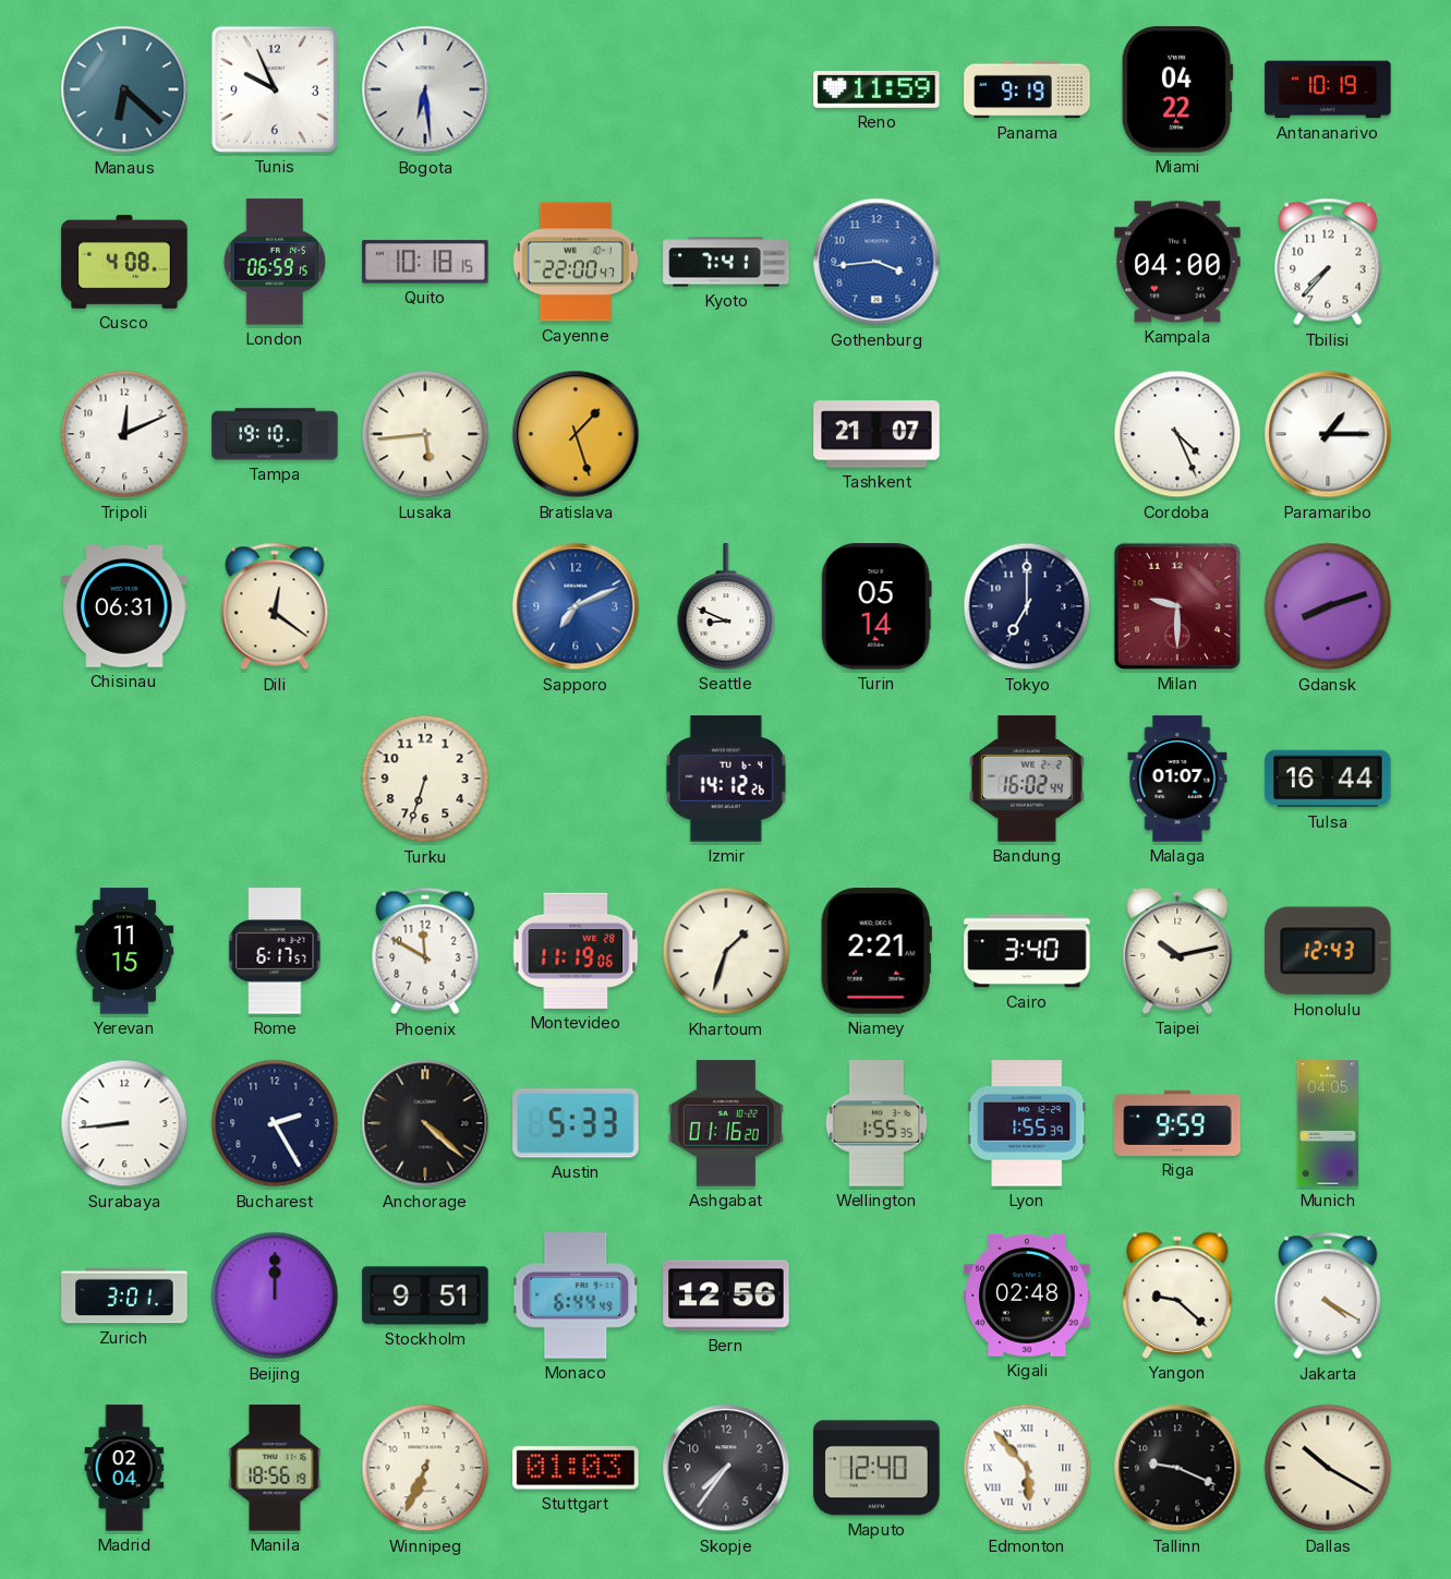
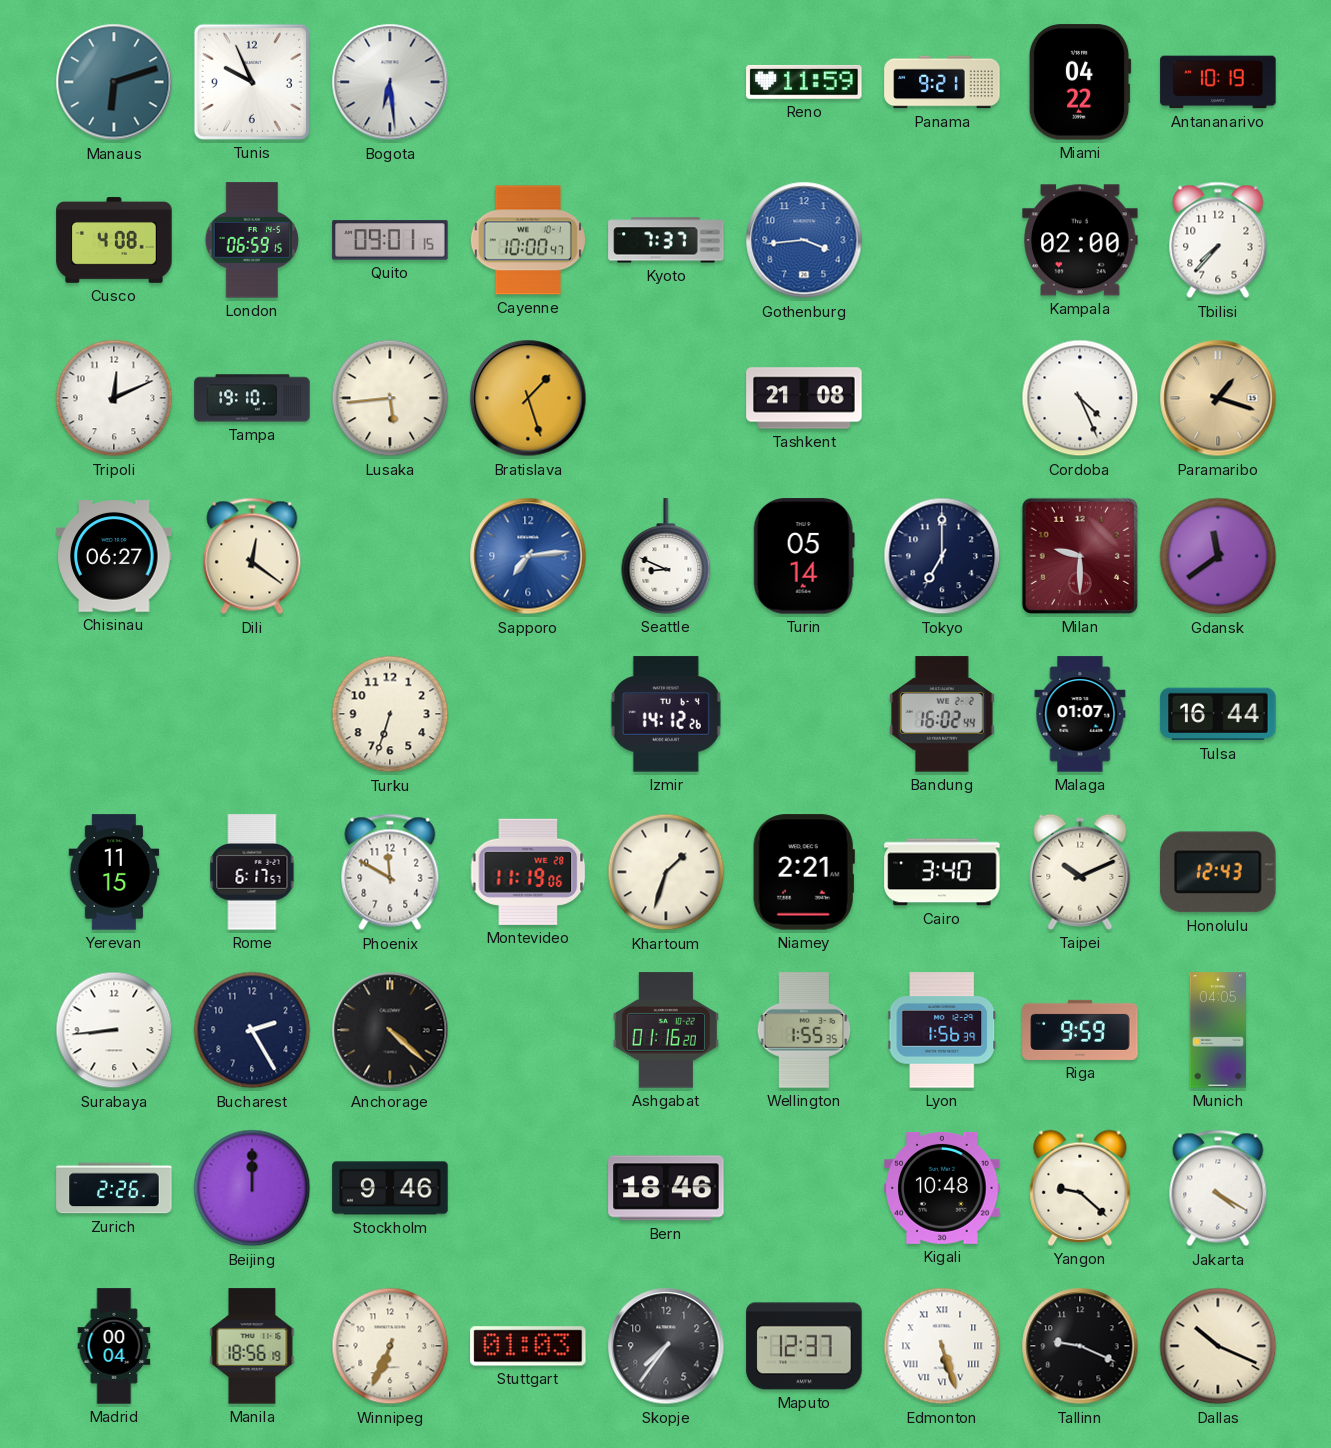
Manaus: 6:22 -> 6:12
Panama: 9:19 -> 9:21
Quito: 10:18 -> 09:01
Cayenne: 22:00 -> 10:00
Kyoto: 7:41 -> 7:37
Kampala: 04:00 -> 02:00
Tashkent: 21:07 -> 21:08
Paramaribo: 1:15 -> 1:18
Paramaribo dial: white -> champagne
Chisinau: 06:31 -> 06:27
Sapporo: 7:11 -> 7:14
Gdansk: 8:12 -> 11:39
Taipei: 10:13 -> 10:11
Austin: 5:33 -> none
Lyon: 1:55 -> 1:56
Zurich: 3:01 -> 2:26
Stockholm: 9:51 -> 9:46
Monaco: 6:44 -> none
Bern: 12:56 -> 18:46
Kigali: 02:48 -> 10:48
Madrid: 02:04 -> 00:04
Maputo: 12:40 -> 12:37
Edmonton: 5:53 -> 5:27
Dallas: 10:20 -> 10:19
